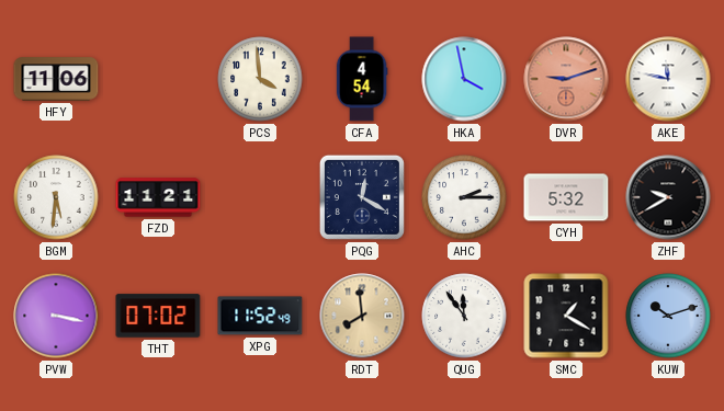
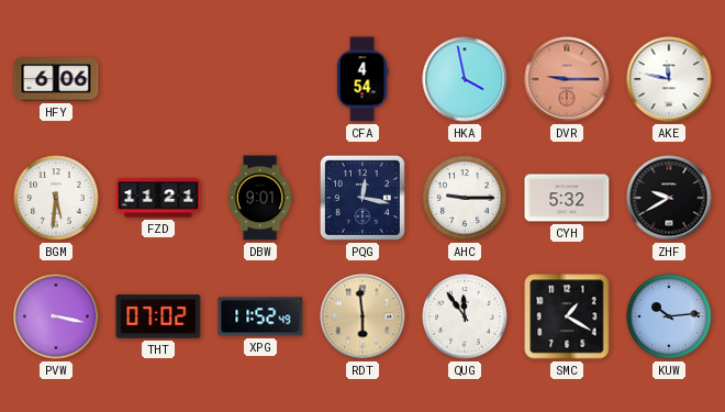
HFY: 11:06 -> 6:06
PCS: 3:59 -> none
DVR: 9:12 -> 9:15
DBW: none -> 9:01
PQG: 12:20 -> 12:17
AHC: 2:15 -> 9:15
RDT: 7:59 -> 5:59
KUW: 10:12 -> 10:14
